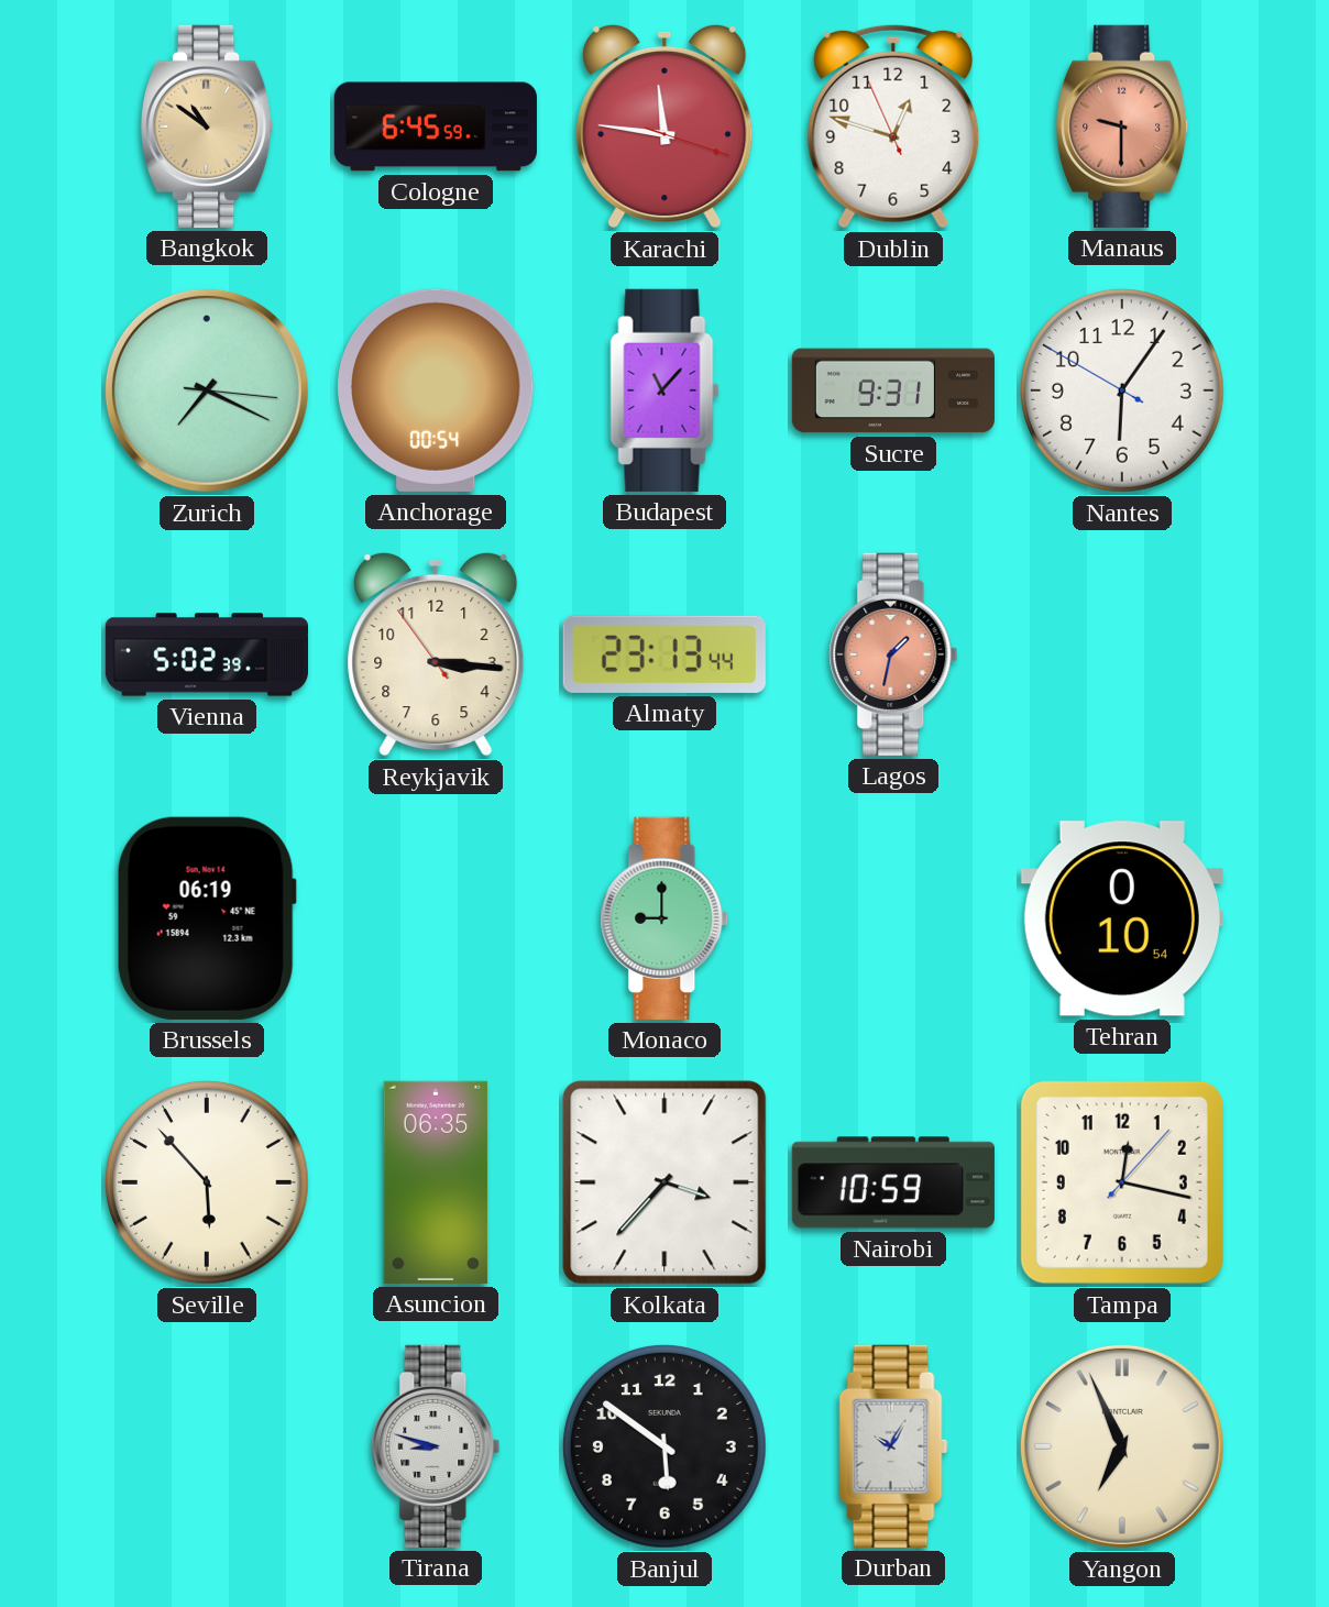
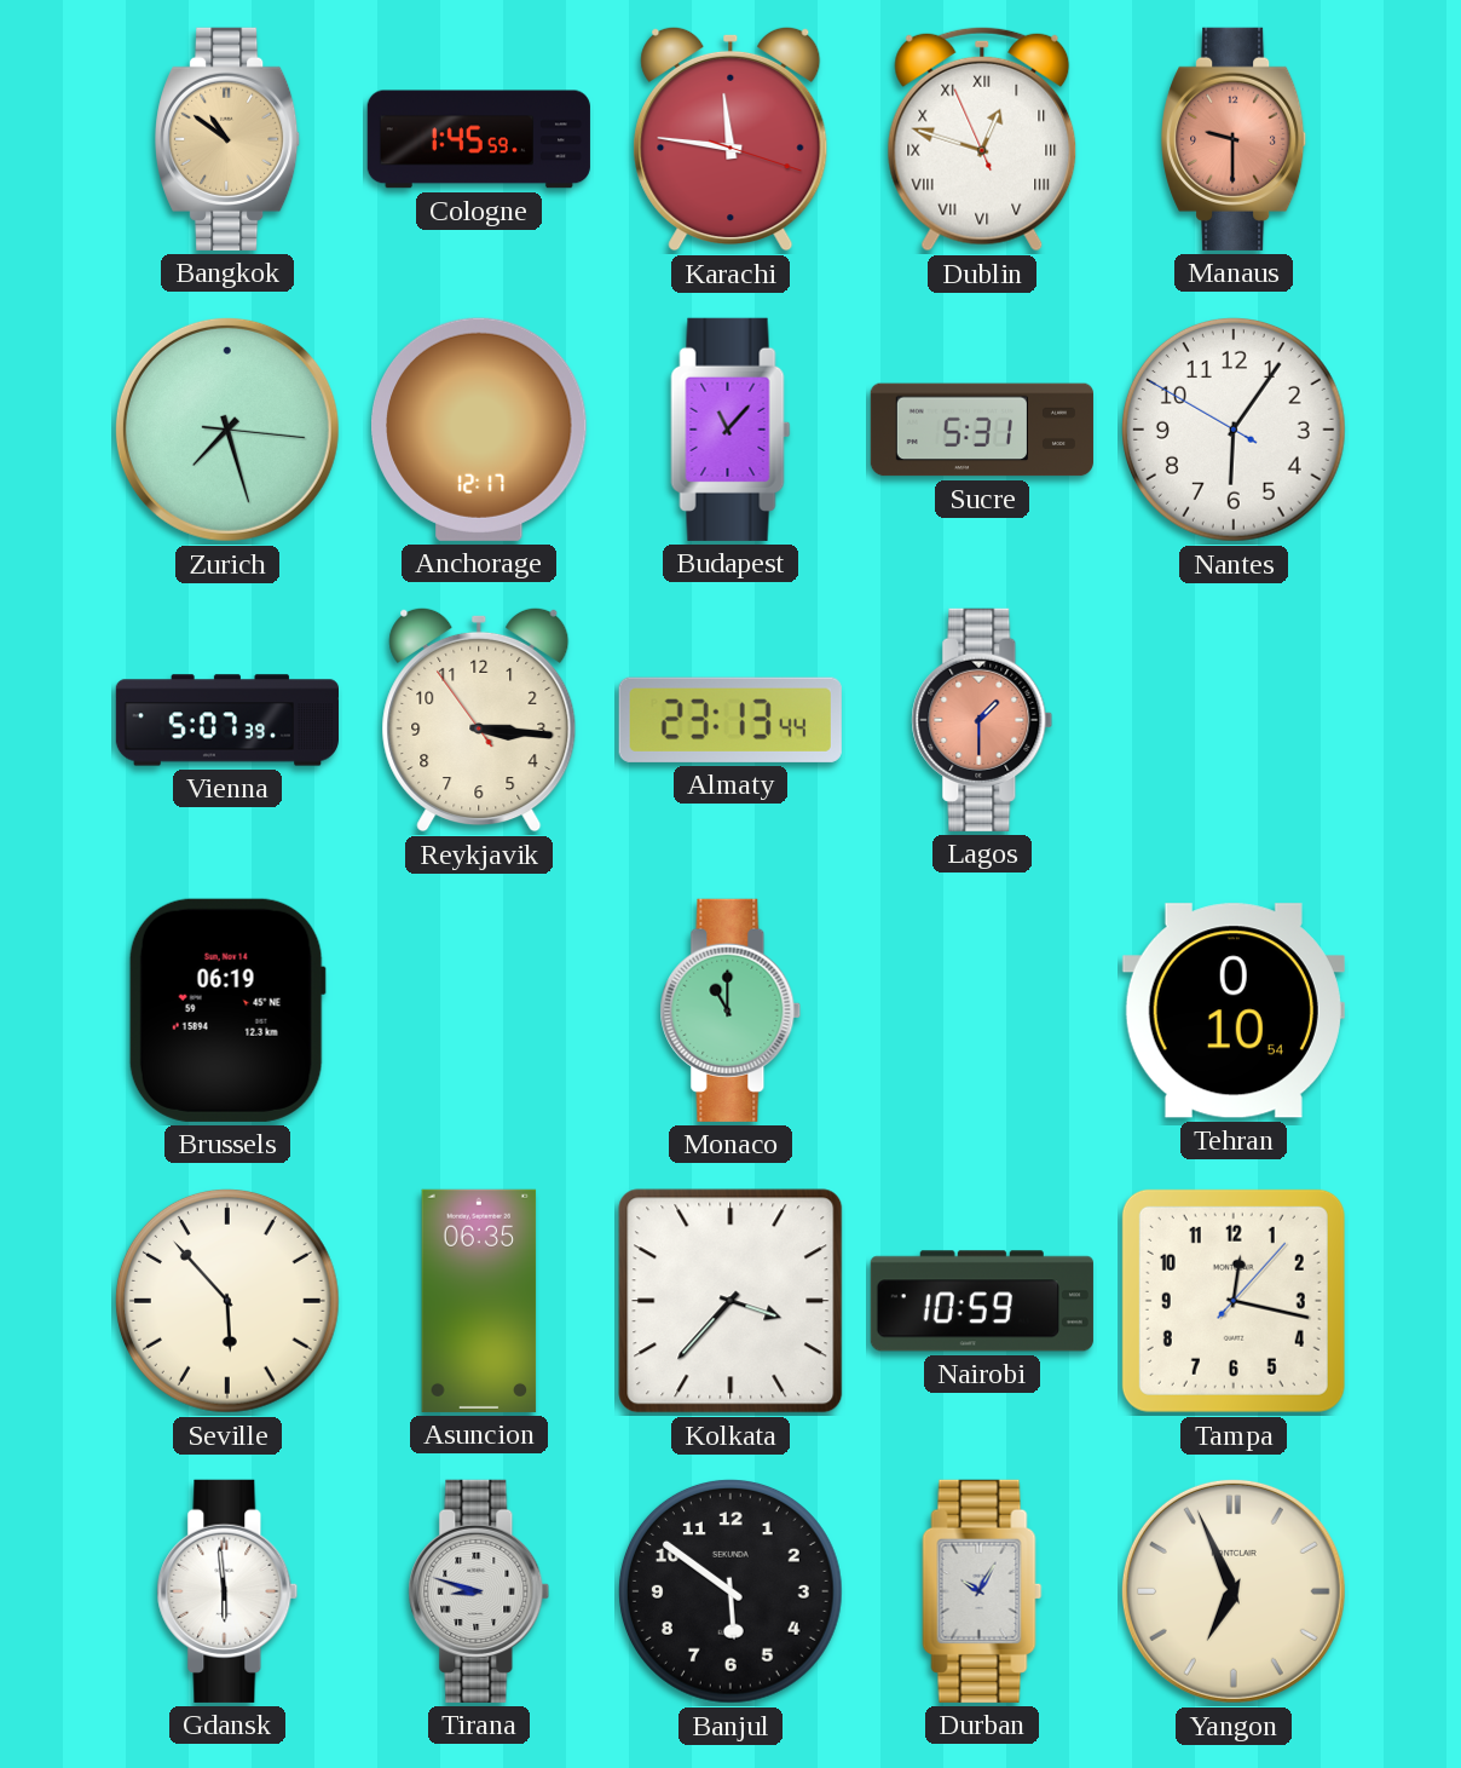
Cologne: 6:45 -> 1:45
Dublin numerals: Arabic -> Roman
Zurich: 7:19 -> 7:27
Anchorage: 00:54 -> 12:17
Sucre: 9:31 -> 5:31
Vienna: 5:02 -> 5:07
Lagos: 1:32 -> 1:30
Monaco: 9:00 -> 11:00
Gdansk: none -> 5:59
